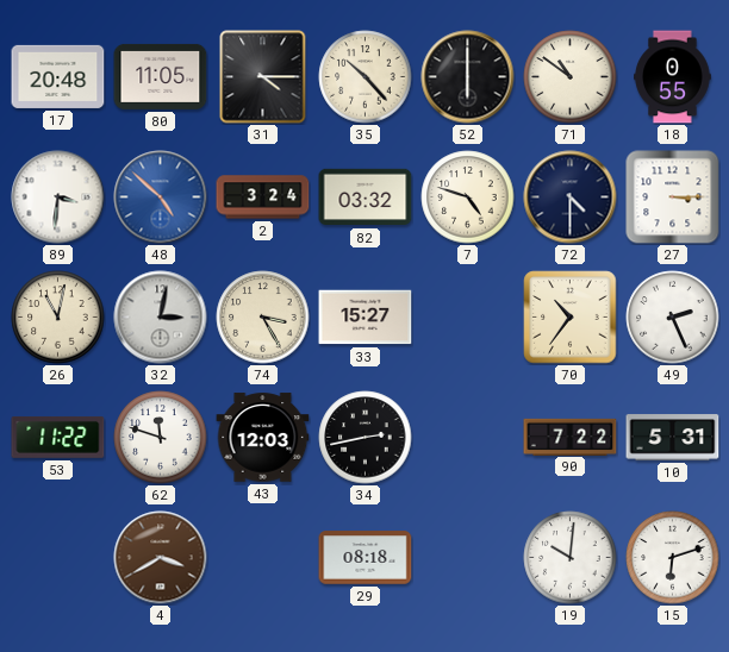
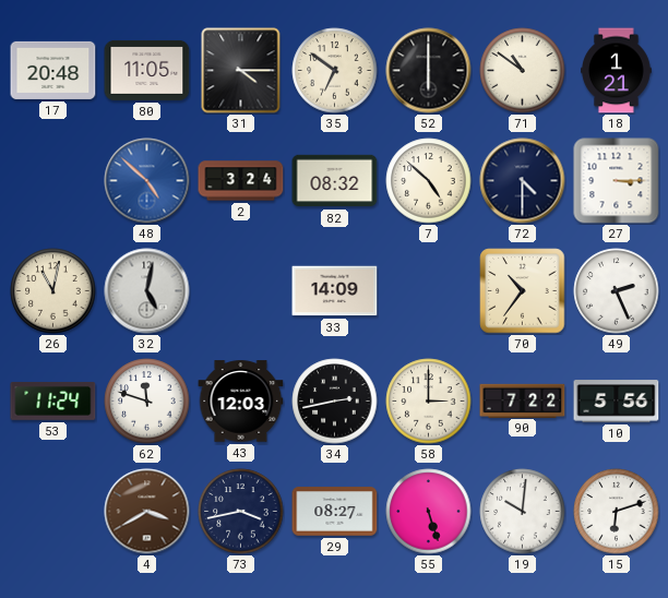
35: 10:23 -> 6:51
18: 0:55 -> 1:21
89: 3:31 -> none
82: 03:32 -> 08:32
7: 4:48 -> 4:52
32: 3:02 -> 5:02
74: 3:25 -> none
33: 15:27 -> 14:09
53: 11:22 -> 11:24
58: none -> 3:00
10: 5:31 -> 5:56
73: none -> 3:43
29: 08:18 -> 08:27
55: none -> 5:27
